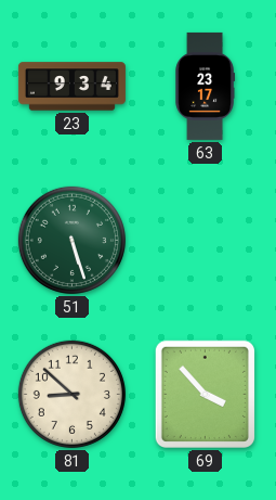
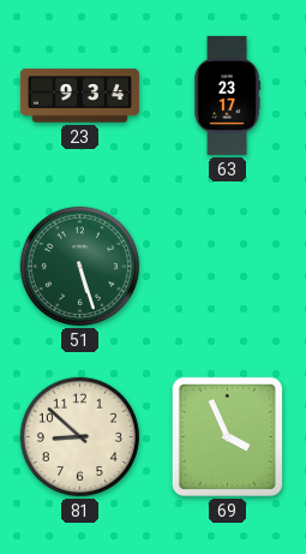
69: 3:53 -> 3:56
